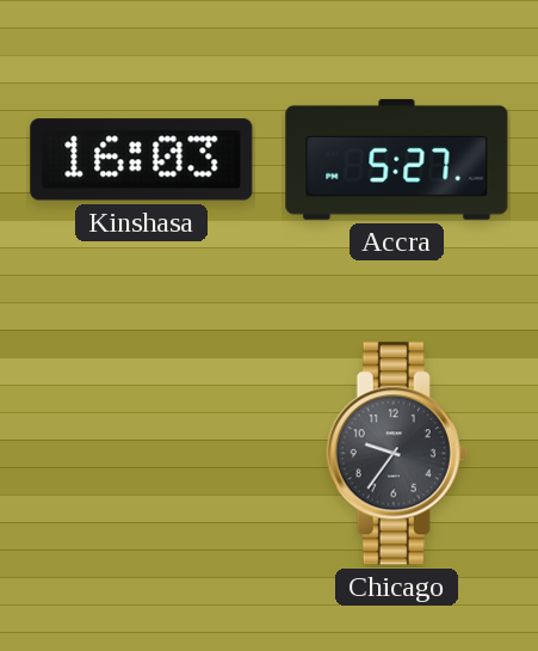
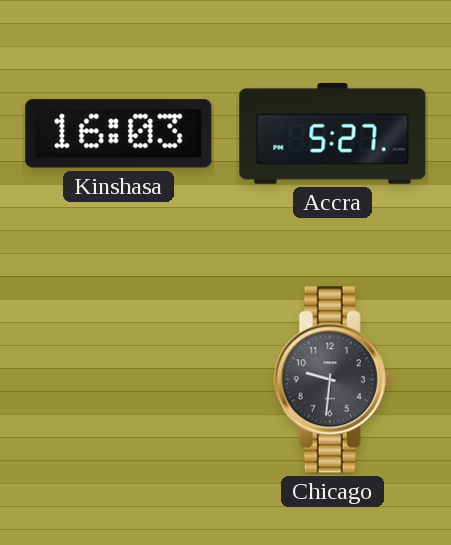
Chicago: 9:36 -> 9:31
